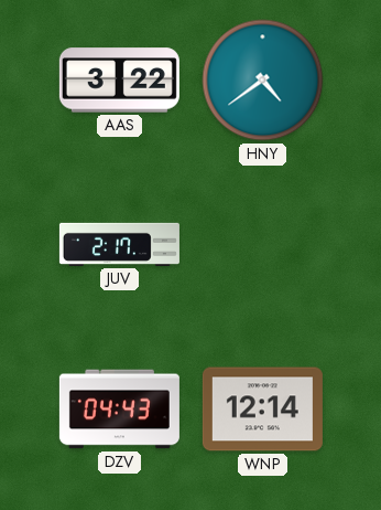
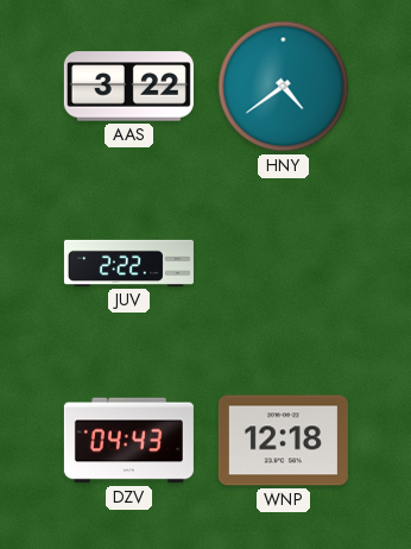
JUV: 2:17 -> 2:22
WNP: 12:14 -> 12:18
